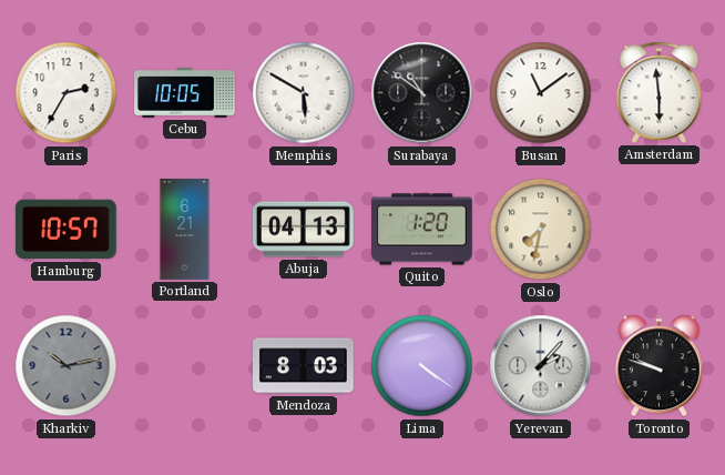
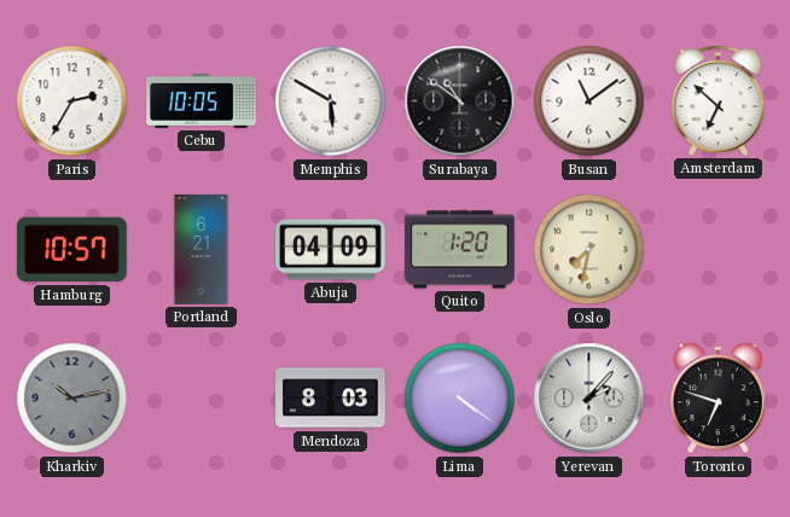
Amsterdam: 5:59 -> 6:52
Abuja: 04:13 -> 04:09
Toronto: 9:48 -> 6:48
